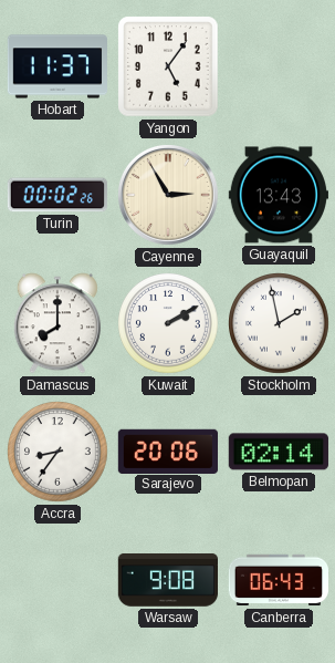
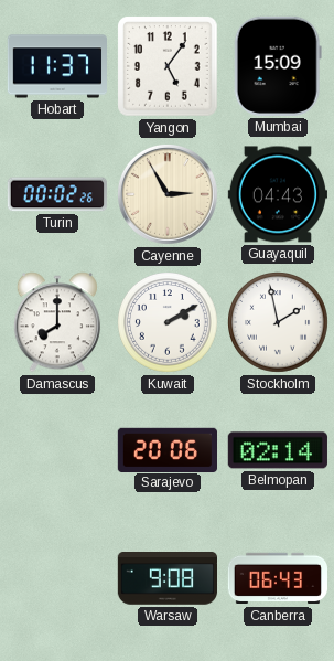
Mumbai: none -> 15:09
Guayaquil: 13:43 -> 04:43
Accra: 8:36 -> none
